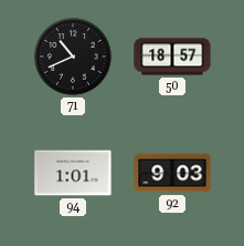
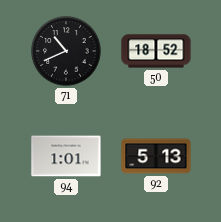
50: 18:57 -> 18:52
92: 9:03 -> 5:13
